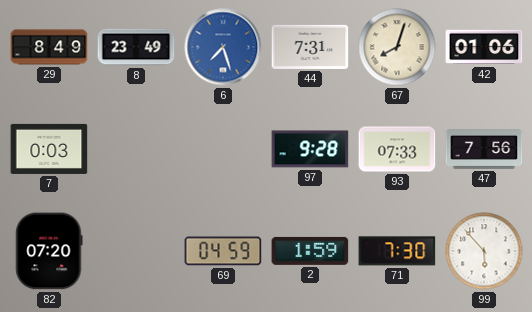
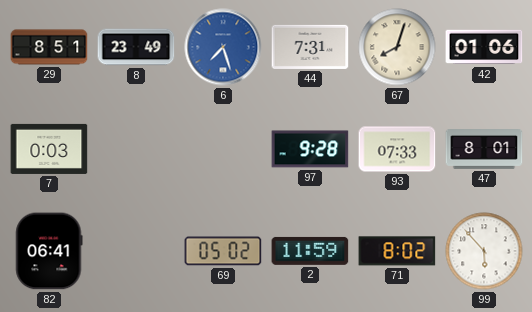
29: 8:49 -> 8:51
47: 7:56 -> 8:01
82: 07:20 -> 06:41
69: 04:59 -> 05:02
2: 1:59 -> 11:59
71: 7:30 -> 8:02
